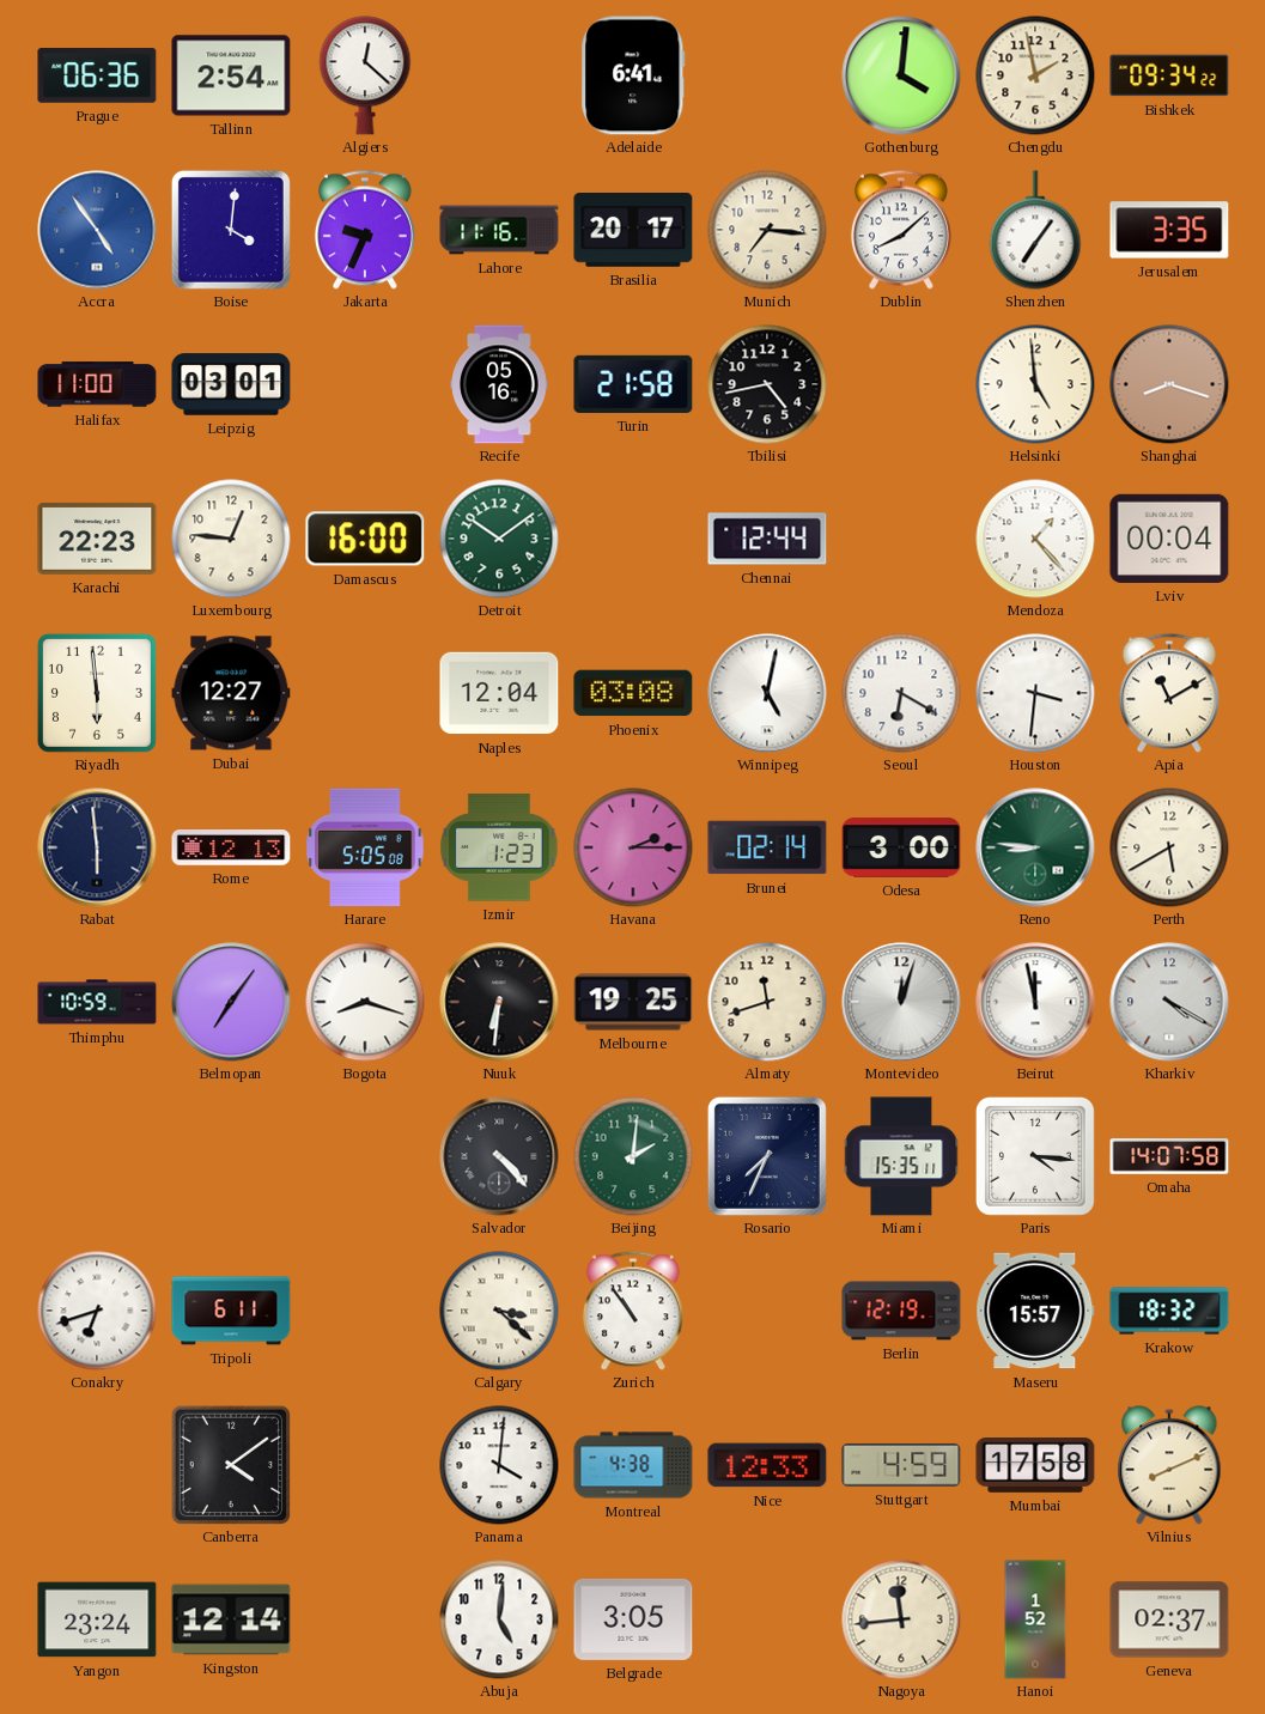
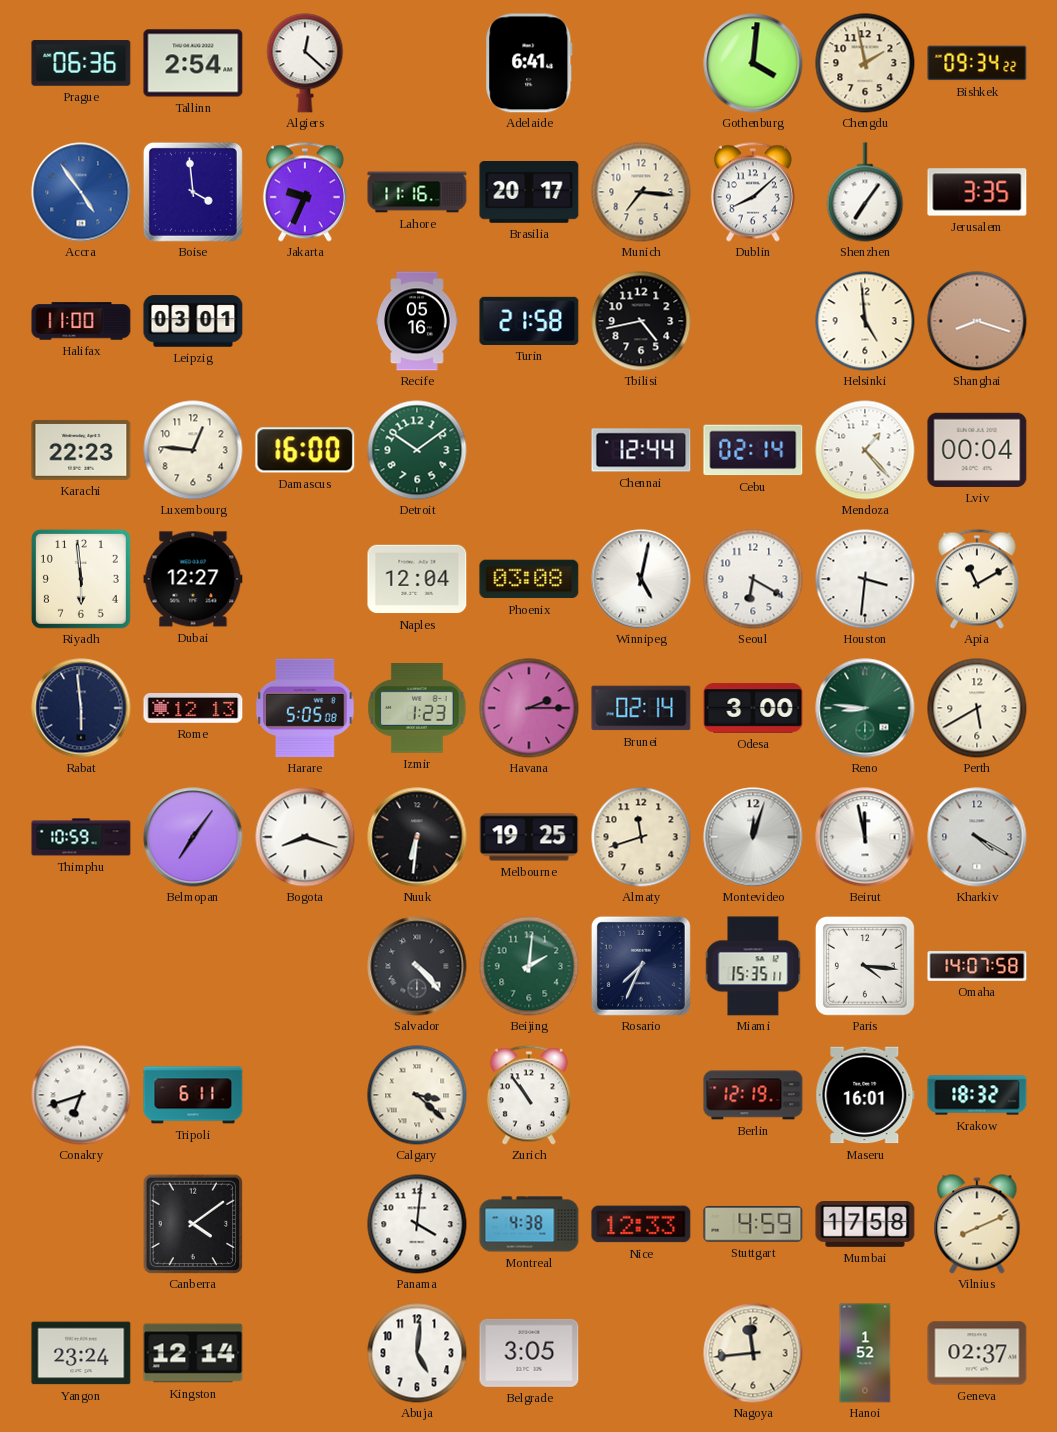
Boise: 4:01 -> 3:59
Cebu: none -> 02:14
Maseru: 15:57 -> 16:01
